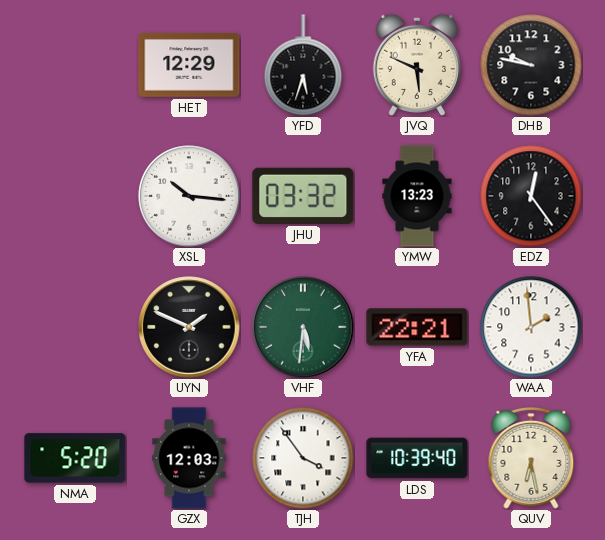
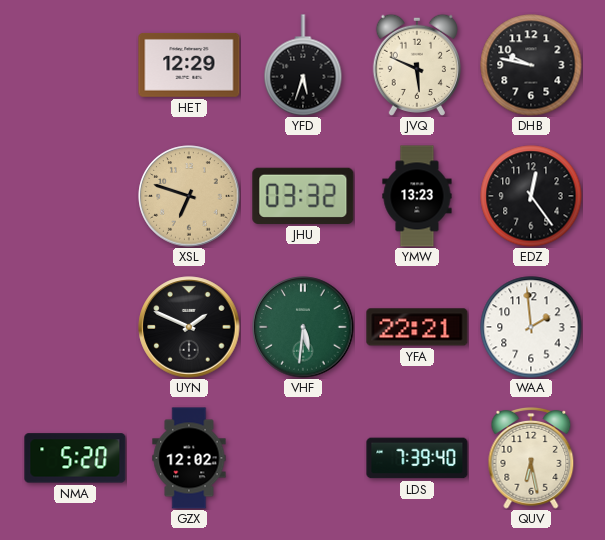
XSL: 10:16 -> 6:48
XSL dial: white -> champagne
GZX: 12:03 -> 12:02
TJH: 3:54 -> none
LDS: 10:39 -> 7:39
